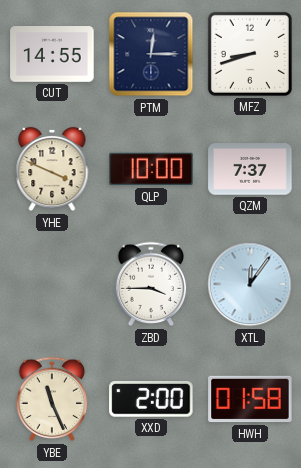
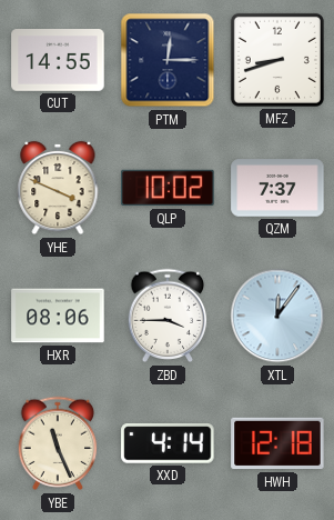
QLP: 10:00 -> 10:02
HXR: none -> 08:06
XXD: 2:00 -> 4:14
HWH: 01:58 -> 12:18
